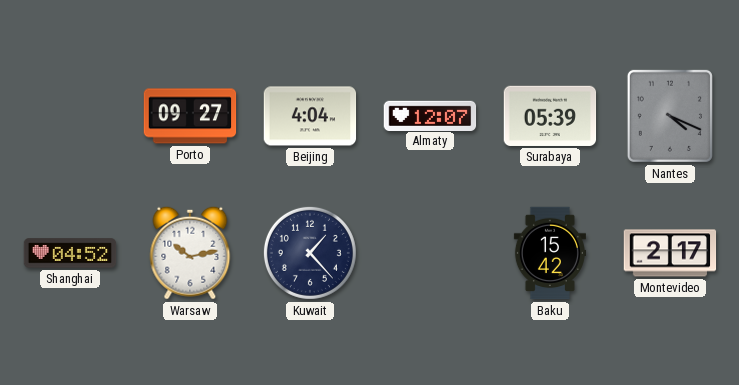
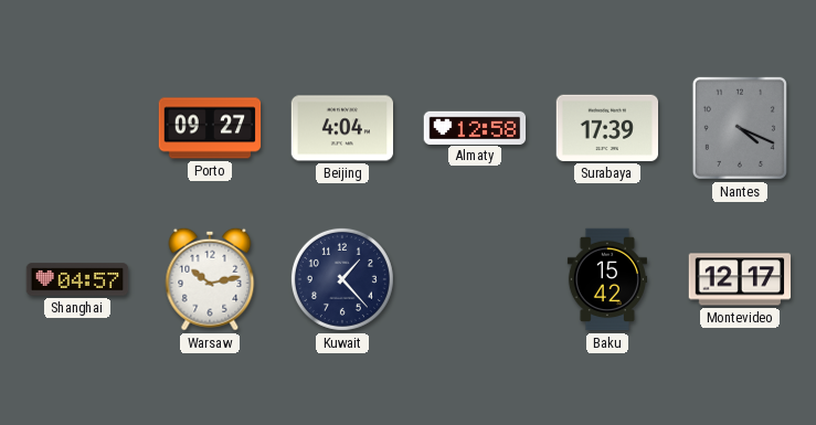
Almaty: 12:07 -> 12:58
Surabaya: 05:39 -> 17:39
Shanghai: 04:52 -> 04:57
Montevideo: 2:17 -> 12:17
